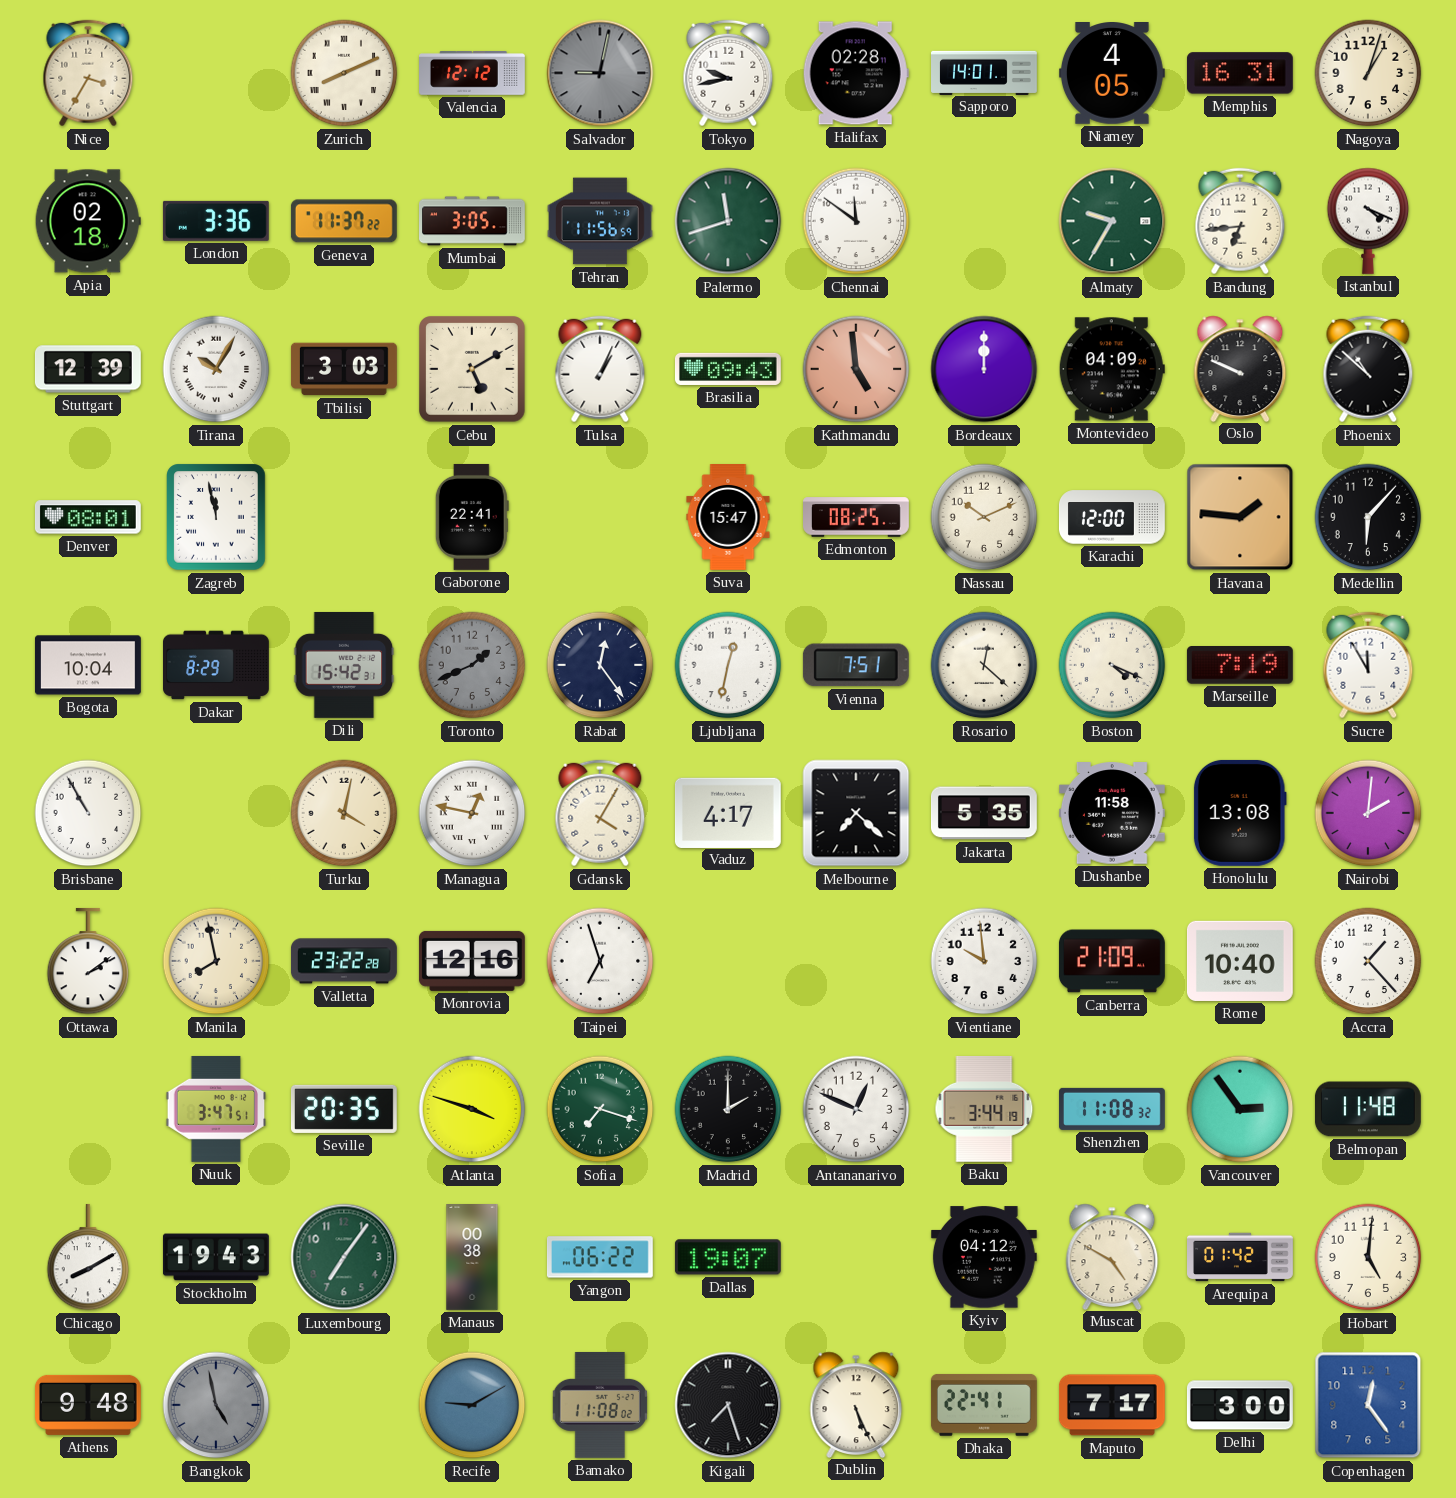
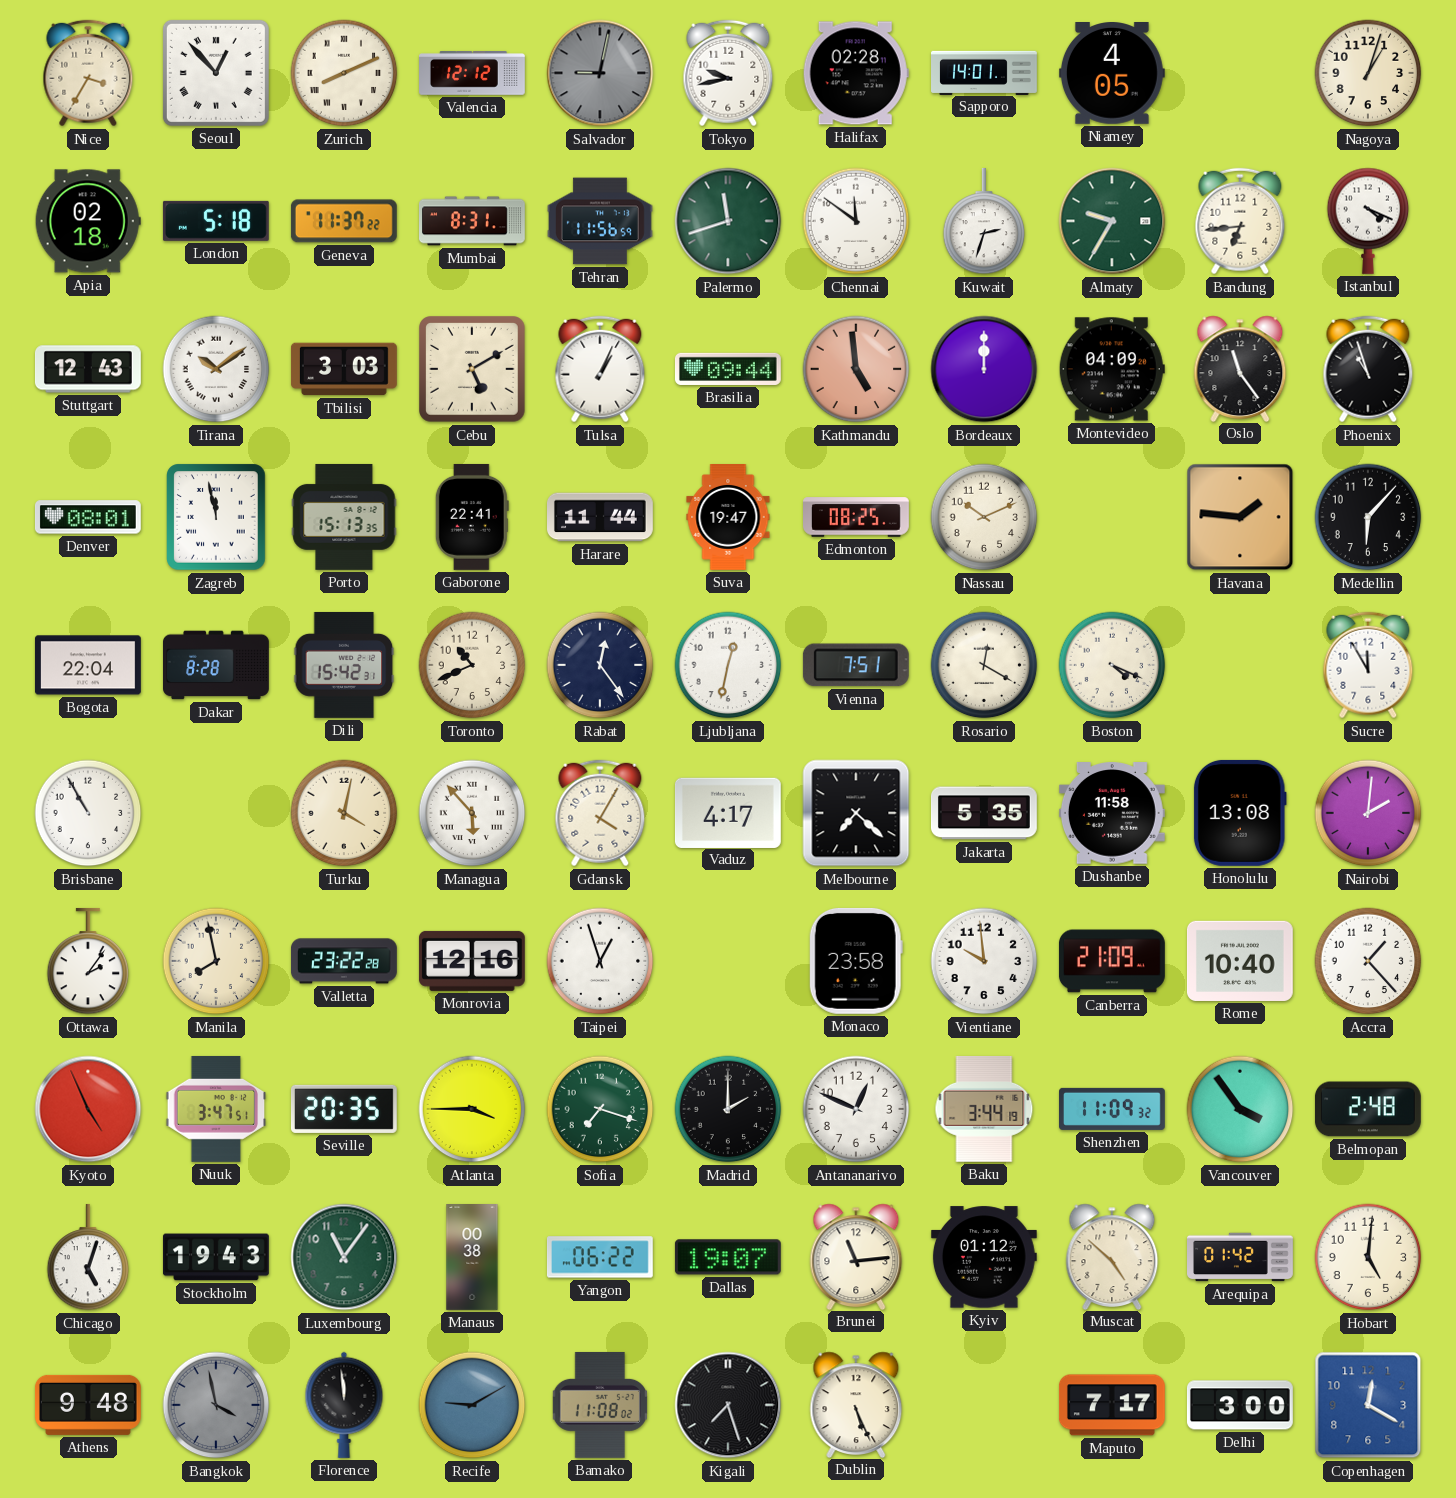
Seoul: none -> 12:53
Memphis: 16:31 -> none
London: 3:36 -> 5:18
Mumbai: 3:05 -> 8:31
Kuwait: none -> 2:33
Stuttgart: 12:39 -> 12:43
Tirana: 10:05 -> 10:09
Brasilia: 09:43 -> 09:44
Oslo: 9:49 -> 11:24
Phoenix: 10:52 -> 10:57
Porto: none -> 15:13
Harare: none -> 11:44
Suva: 15:47 -> 19:47
Karachi: 12:00 -> none
Bogota: 10:04 -> 22:04
Dakar: 8:29 -> 8:28
Toronto: 1:41 -> 10:41
Toronto dial: grey -> cream
Rosario: 12:22 -> 12:20
Marseille: 7:19 -> none
Managua: 12:47 -> 5:53
Ottawa: 2:09 -> 2:06
Taipei: 6:57 -> 12:57
Monaco: none -> 23:58
Kyoto: none -> 4:56
Atlanta: 3:48 -> 3:45
Shenzhen: 11:08 -> 11:09
Vancouver: 2:54 -> 3:54
Belmopan: 11:48 -> 2:48
Chicago: 8:10 -> 5:03
Luxembourg: 7:06 -> 11:06
Brunei: none -> 11:14
Kyiv: 04:12 -> 01:12
Muscat: 4:50 -> 4:52
Bangkok: 4:58 -> 3:58
Florence: none -> 11:59
Dhaka: 22:41 -> none
Copenhagen: 12:24 -> 12:20
